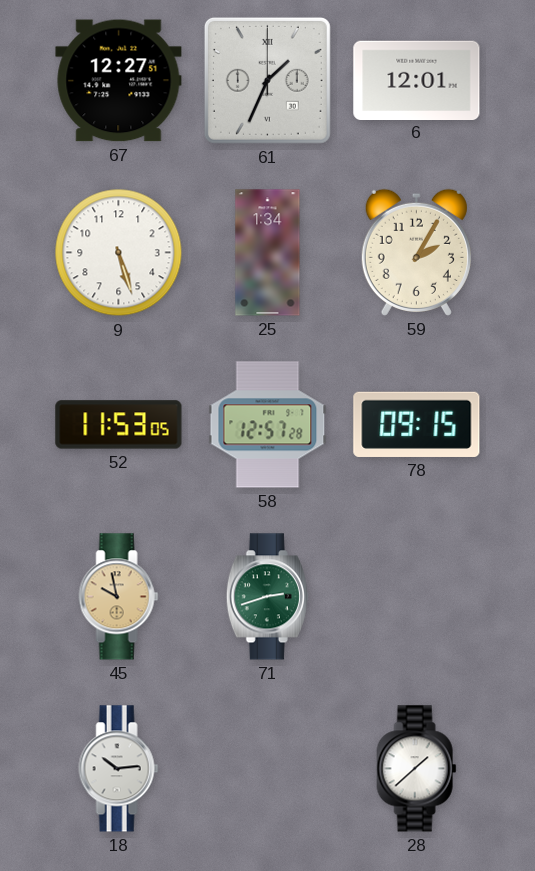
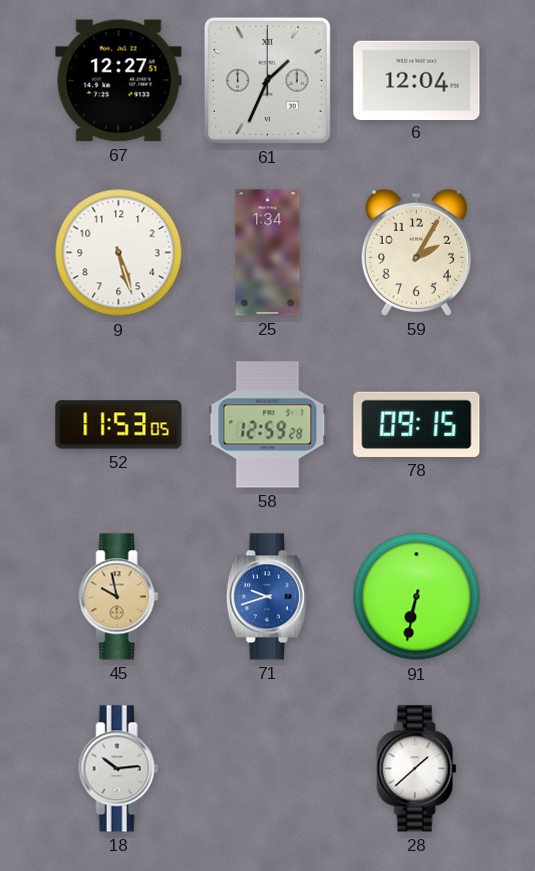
6: 12:01 -> 12:04
58: 12:57 -> 12:59
71: 2:42 -> 9:42
71 dial: green -> blue
91: none -> 6:32
